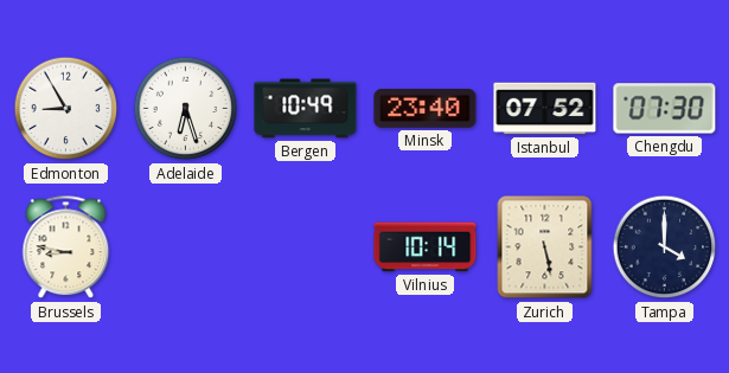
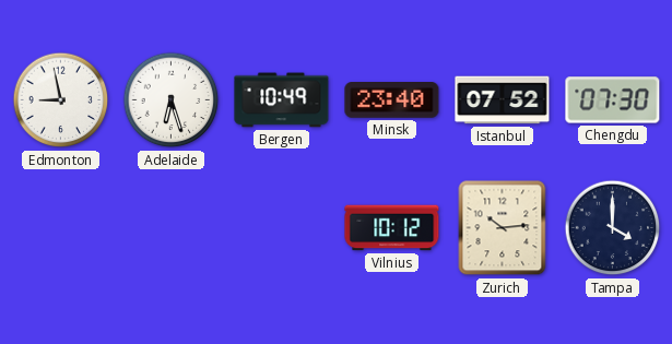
Edmonton: 8:55 -> 8:58
Brussels: 8:47 -> none
Vilnius: 10:14 -> 10:12
Zurich: 5:28 -> 10:14
